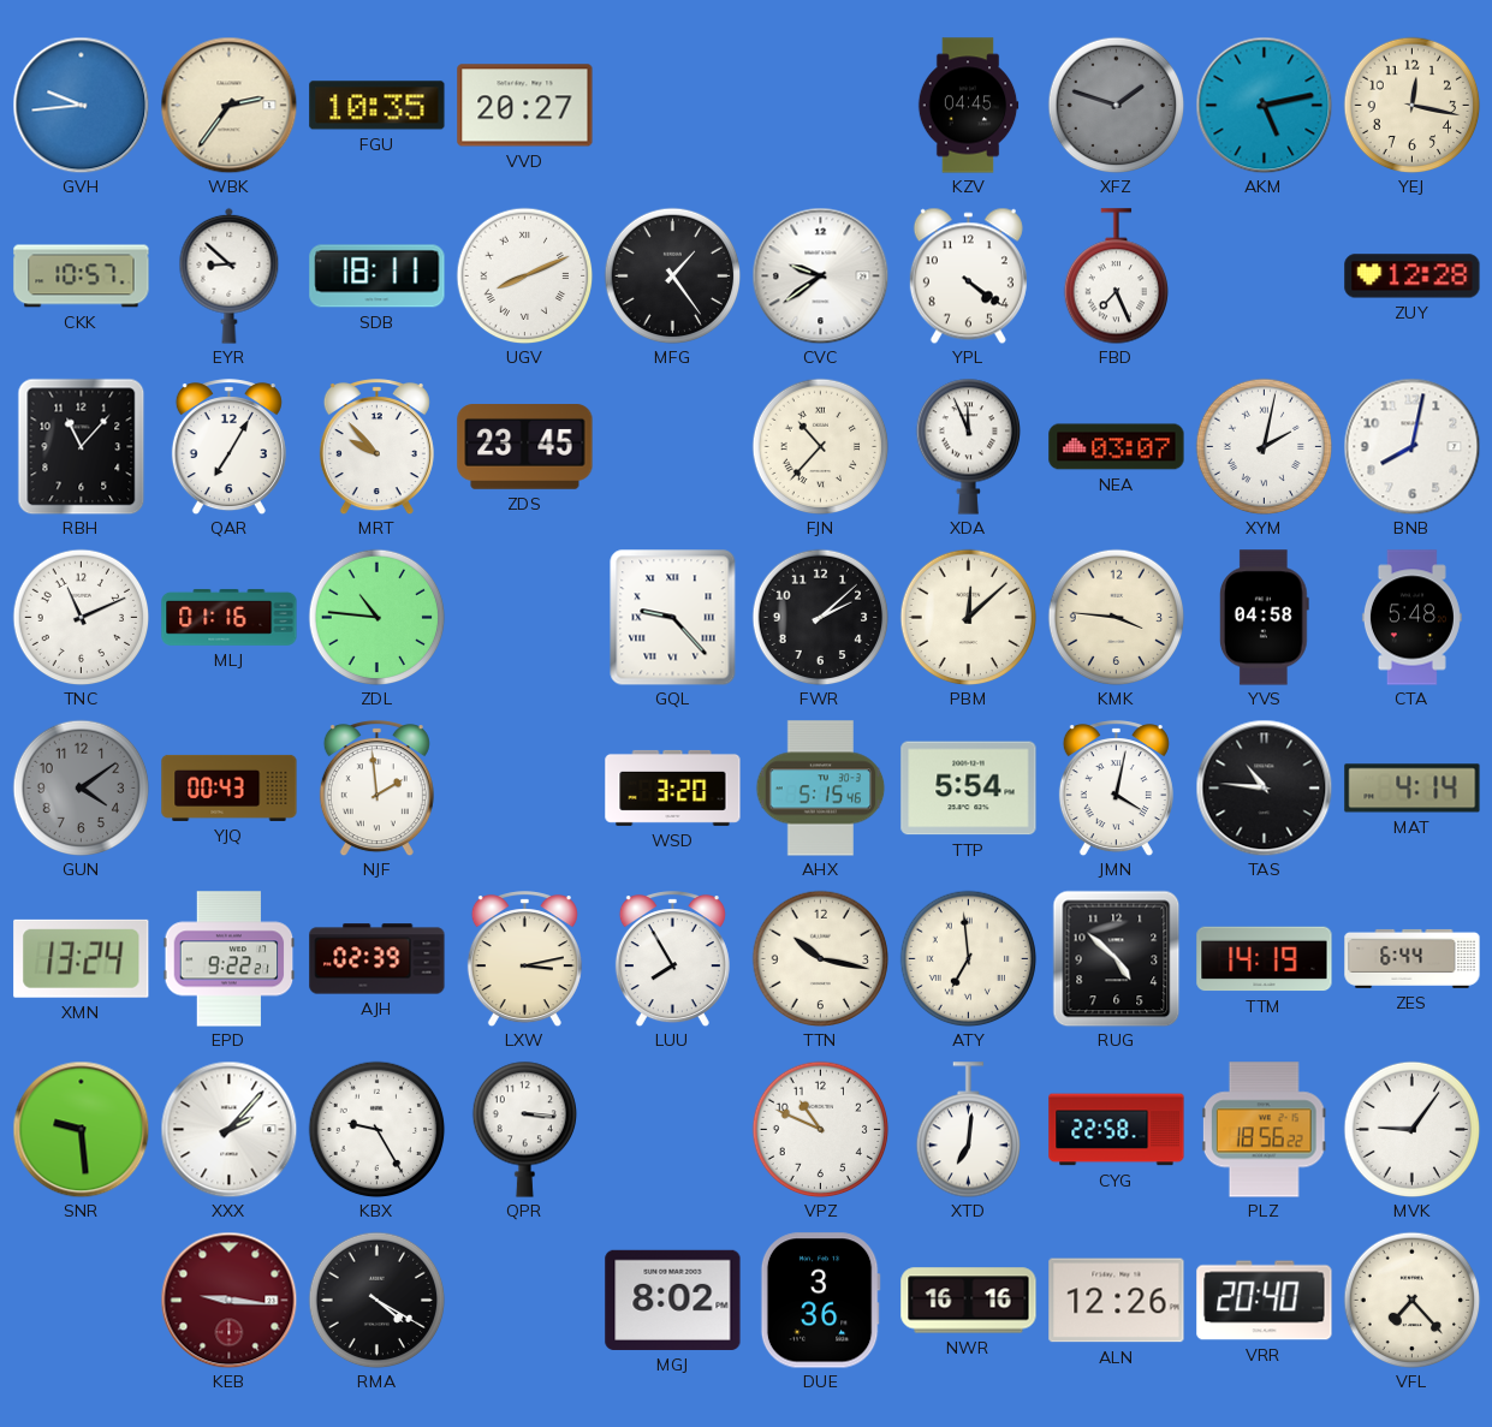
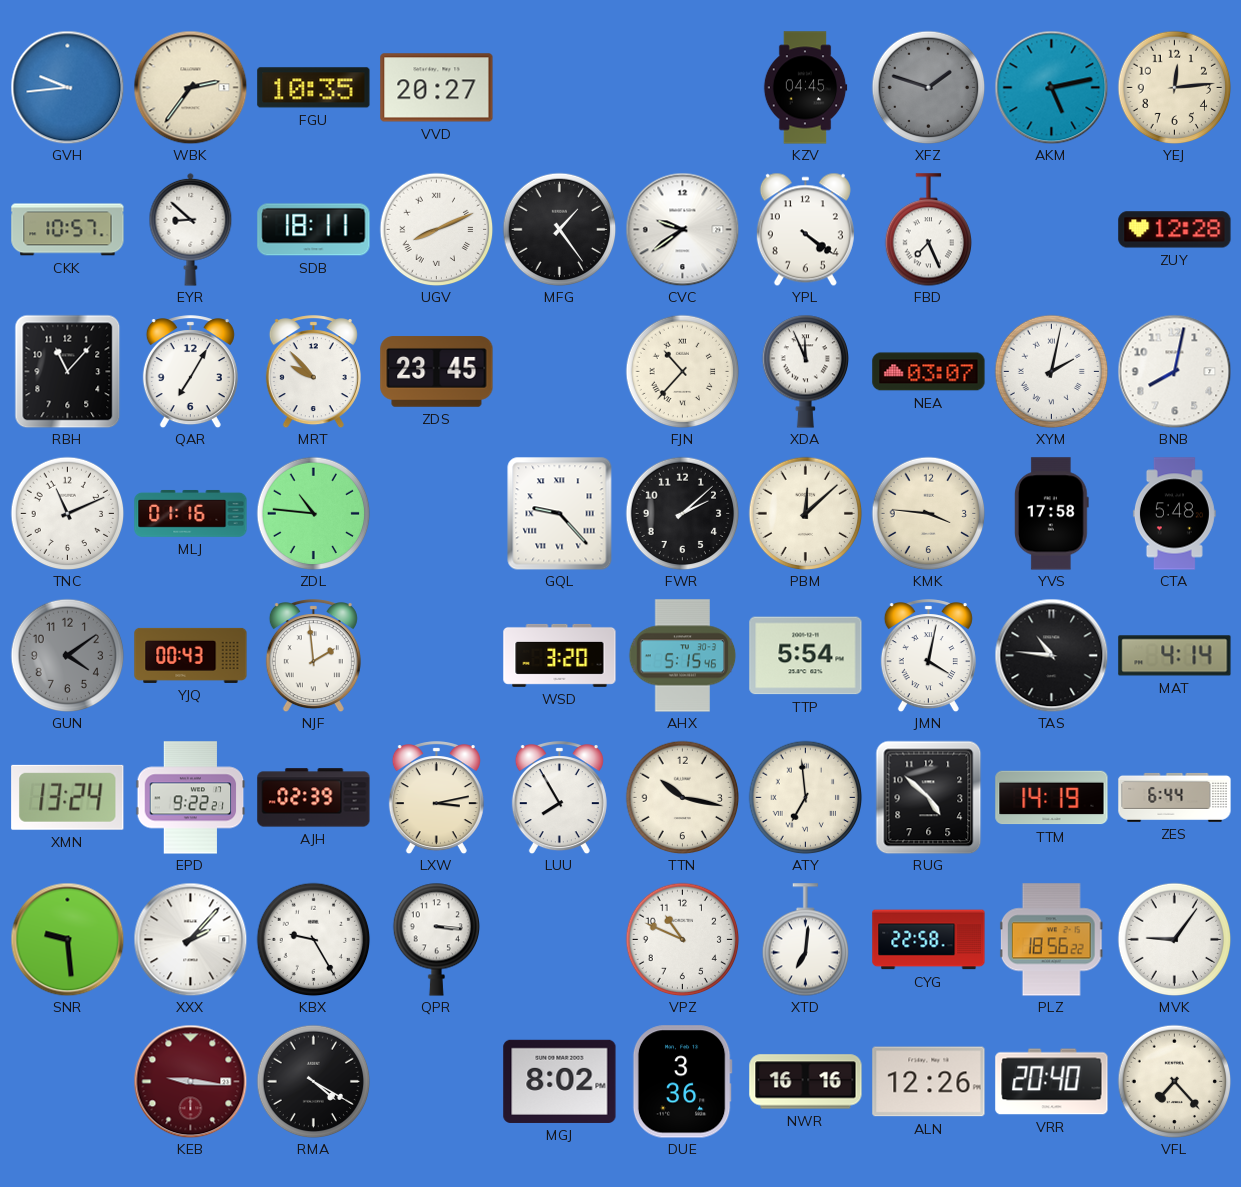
YEJ: 12:17 -> 12:14
YVS: 04:58 -> 17:58
